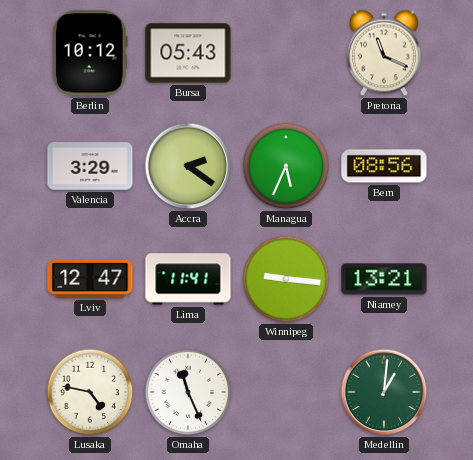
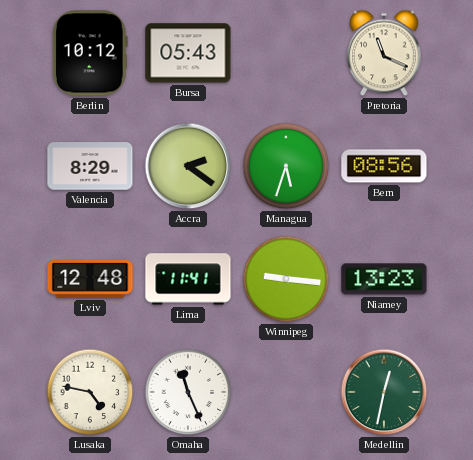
Valencia: 3:29 -> 8:29
Managua: 5:34 -> 5:33
Lviv: 12:47 -> 12:48
Niamey: 13:21 -> 13:23
Medellin: 1:01 -> 12:32
